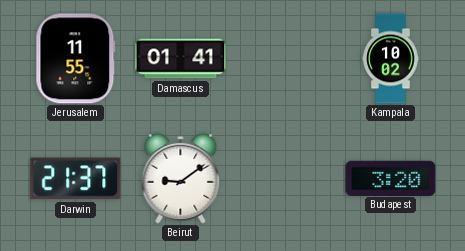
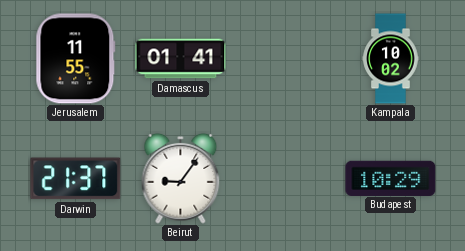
Beirut: 9:09 -> 9:06
Budapest: 3:20 -> 10:29
